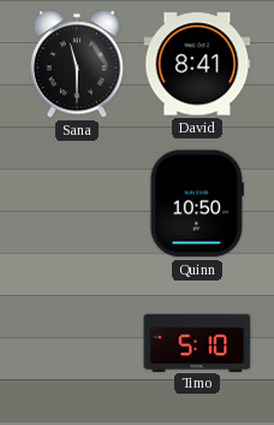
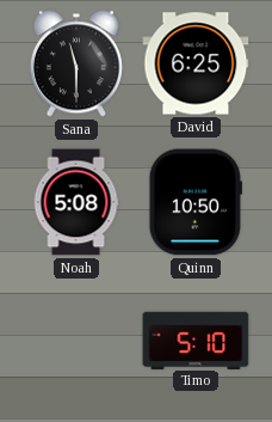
David: 8:41 -> 6:25
Noah: none -> 5:08
